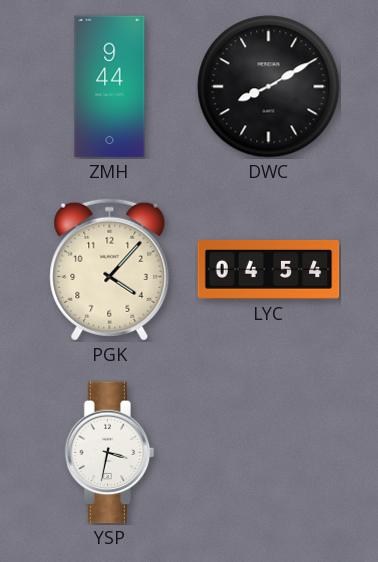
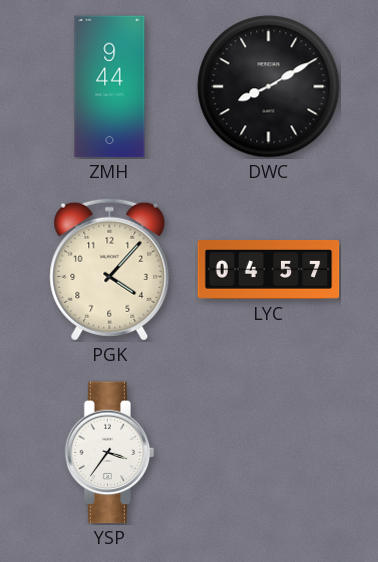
LYC: 04:54 -> 04:57
YSP: 3:32 -> 3:36
